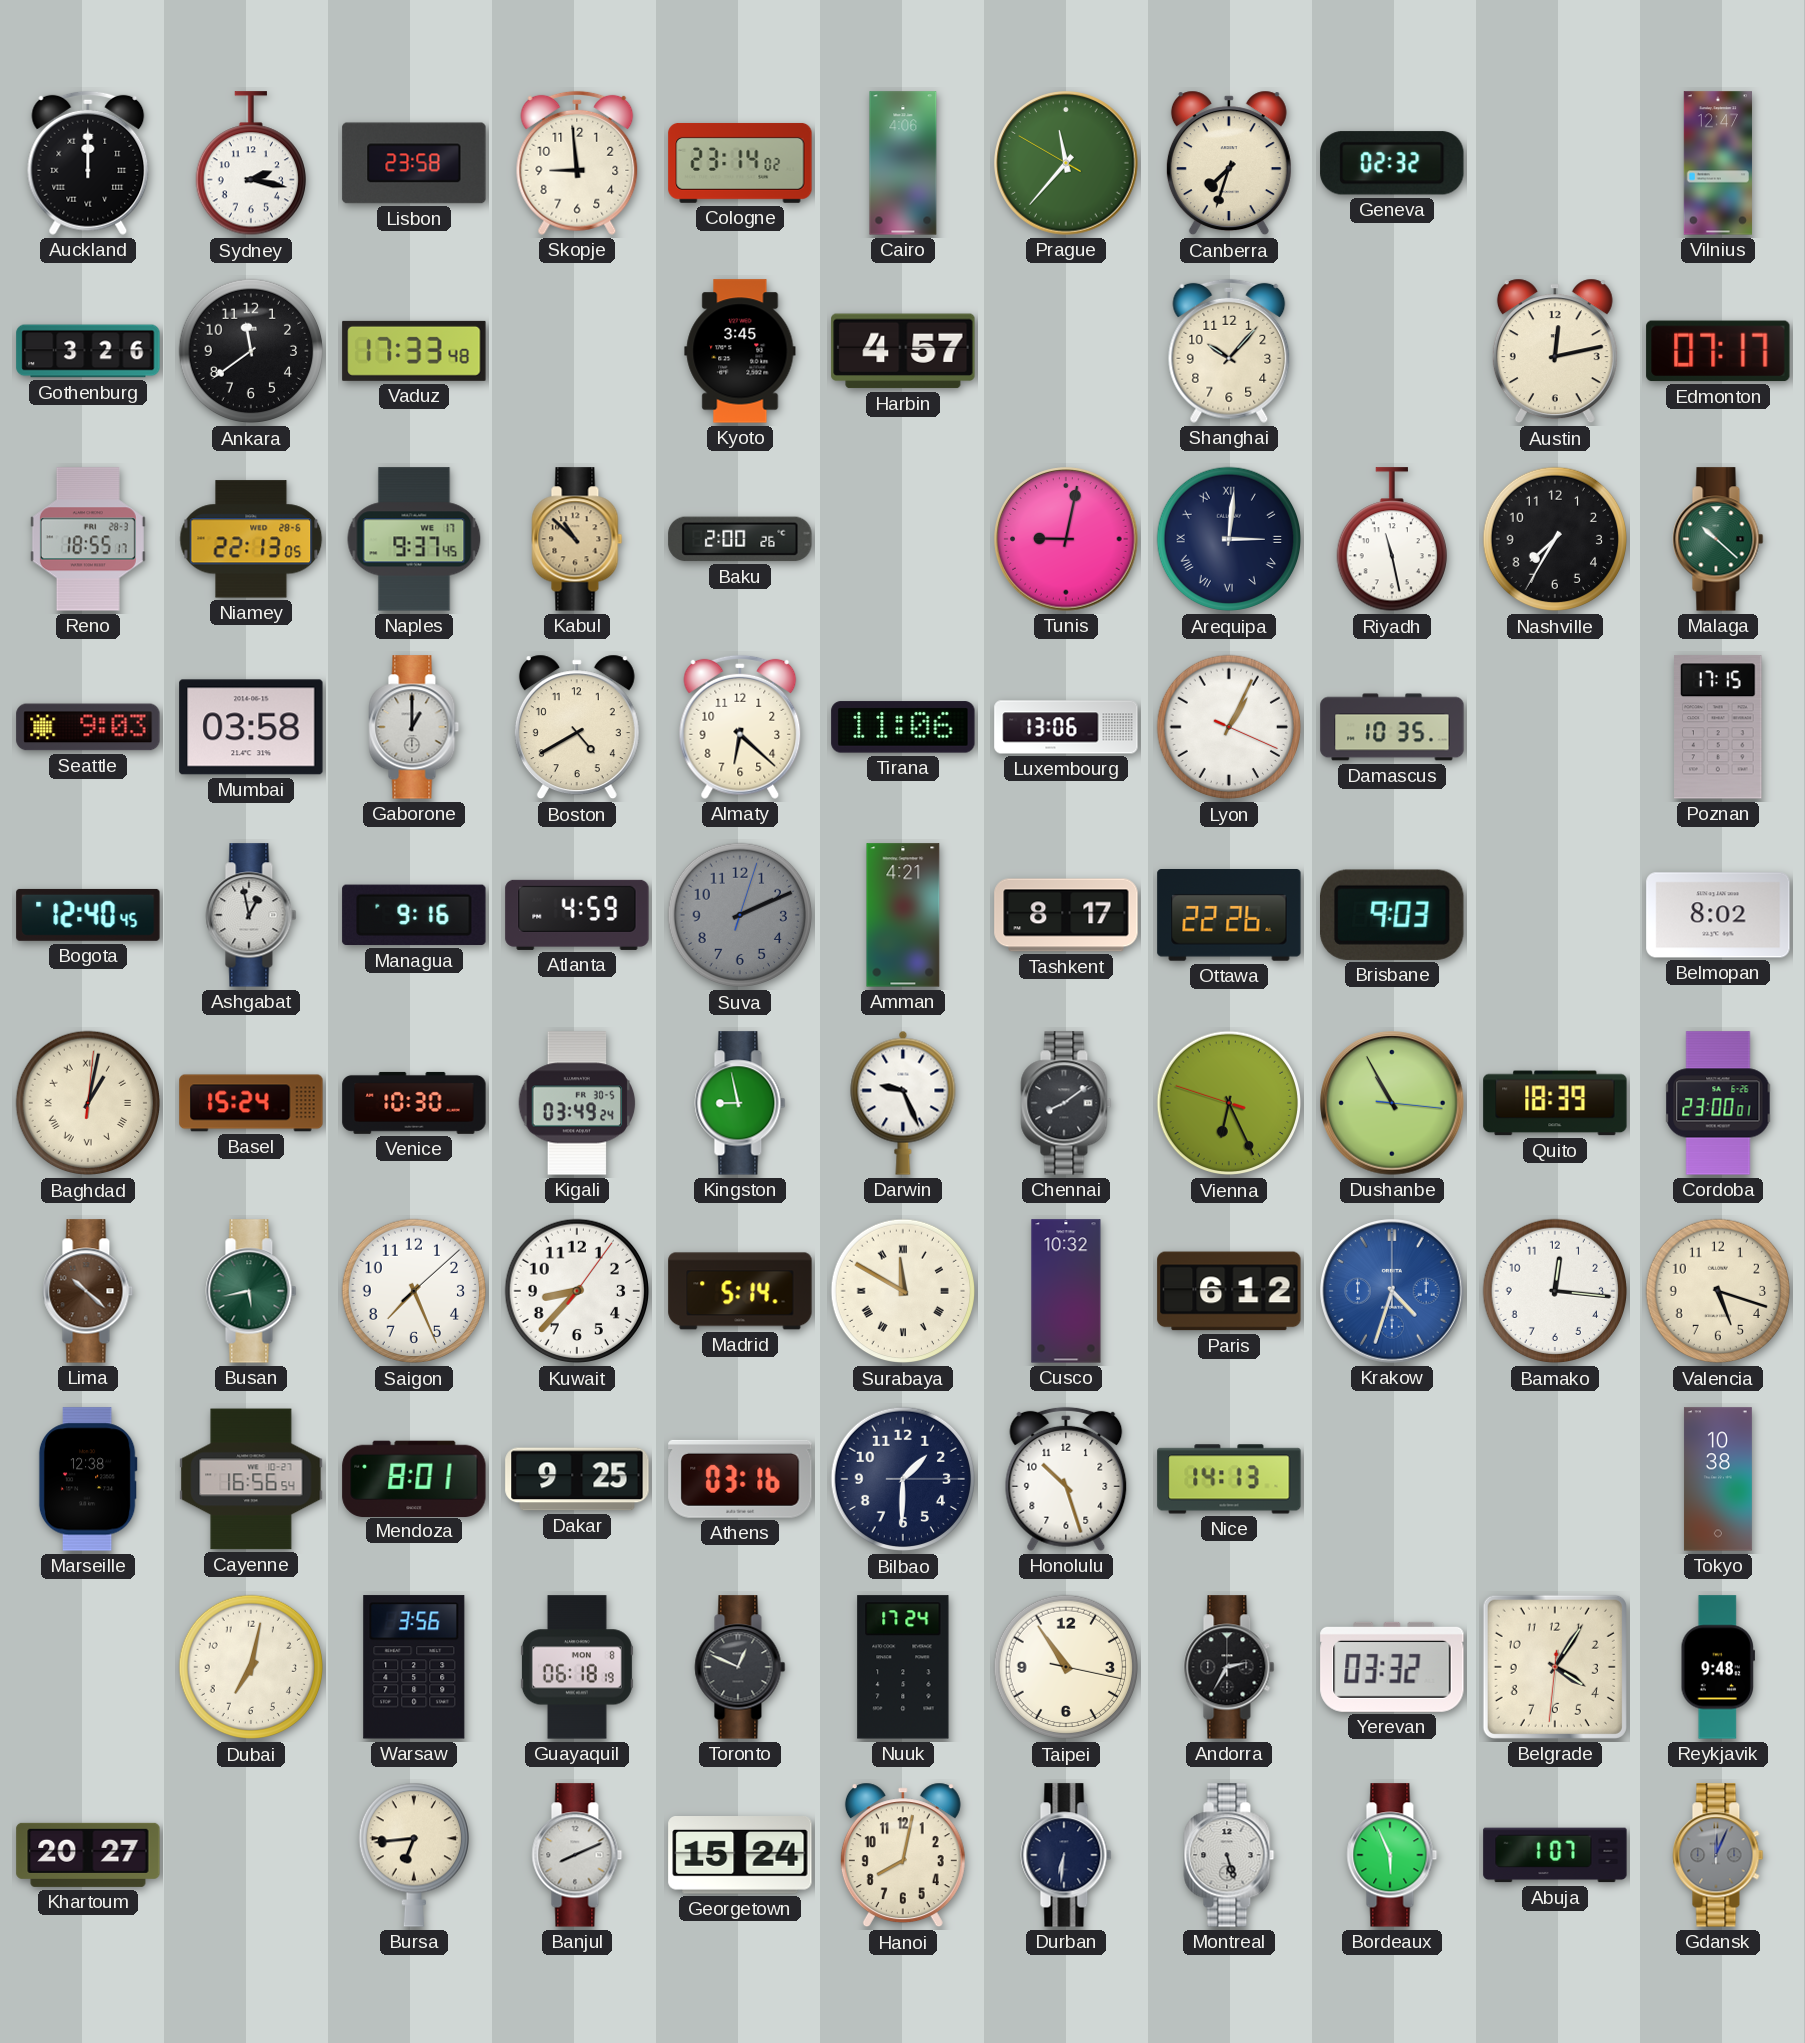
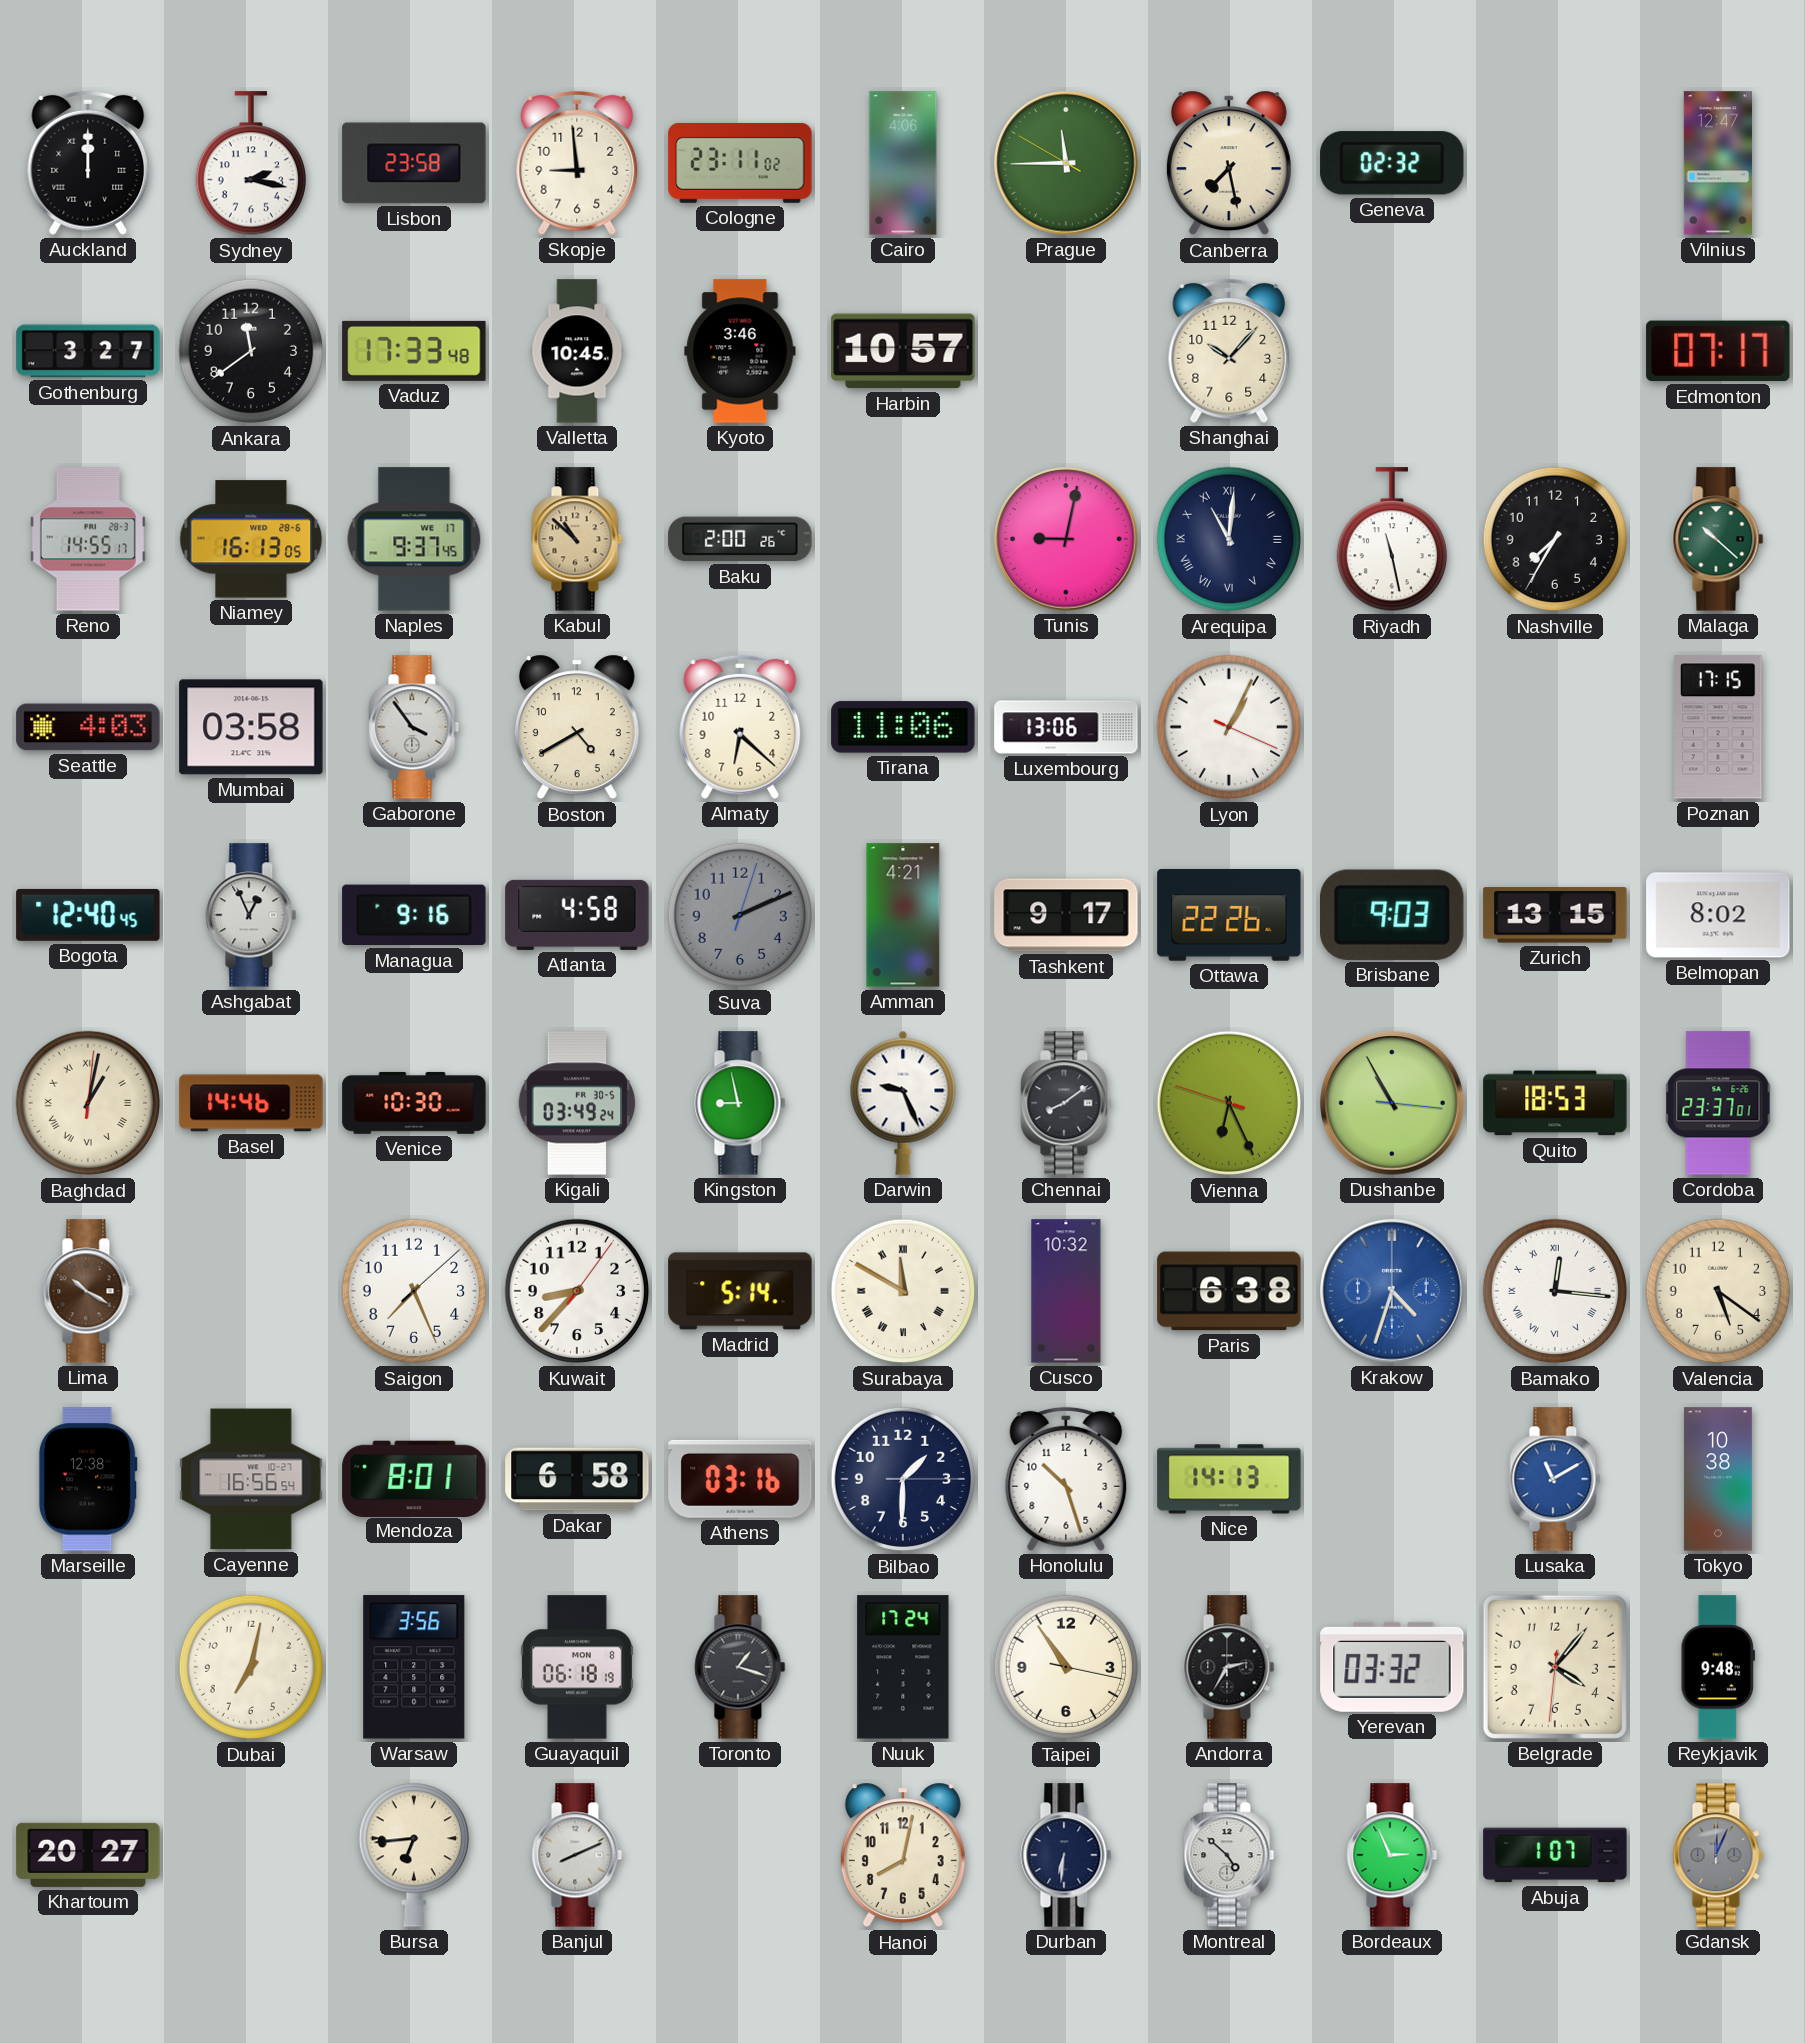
Cologne: 23:14 -> 23:11
Prague: 11:36 -> 11:44
Canberra: 7:33 -> 7:28
Gothenburg: 3:26 -> 3:27
Valletta: none -> 10:45
Kyoto: 3:45 -> 3:46
Harbin: 4:57 -> 10:57
Austin: 12:13 -> none
Reno: 18:55 -> 14:55
Niamey: 22:13 -> 16:13
Arequipa: 3:01 -> 11:01
Seattle: 9:03 -> 4:03
Gaborone: 1:00 -> 3:54
Damascus: 10:35 -> none
Ashgabat: 12:58 -> 12:56
Atlanta: 4:59 -> 4:58
Tashkent: 8:17 -> 9:17
Zurich: none -> 13:15
Basel: 15:24 -> 14:46
Quito: 18:39 -> 18:53
Cordoba: 23:00 -> 23:37
Lima: 10:22 -> 10:20
Busan: 5:43 -> none
Paris: 6:12 -> 6:38
Bamako numerals: Arabic -> Roman
Valencia: 5:18 -> 5:21
Dakar: 9:25 -> 6:58
Lusaka: none -> 11:10
Toronto: 12:49 -> 1:18
Belgrade: 4:05 -> 4:06
Georgetown: 15:24 -> none
Montreal: 5:27 -> 4:52
Bordeaux: 5:56 -> 2:56
